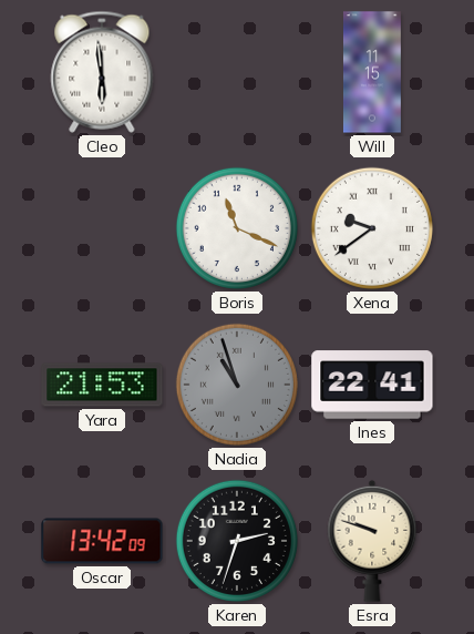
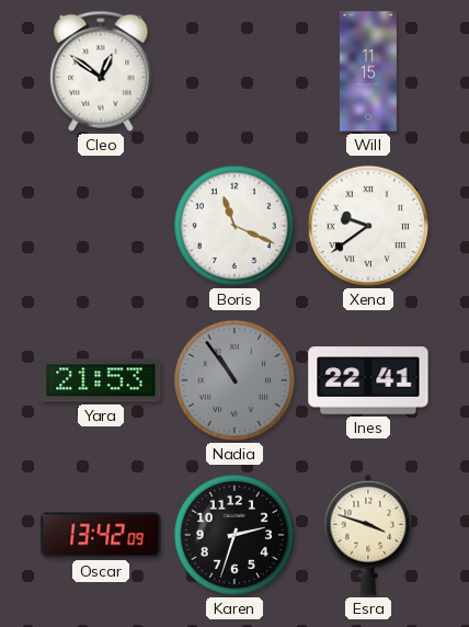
Cleo: 5:59 -> 12:51
Nadia: 10:57 -> 10:54
Esra: 9:48 -> 3:48
